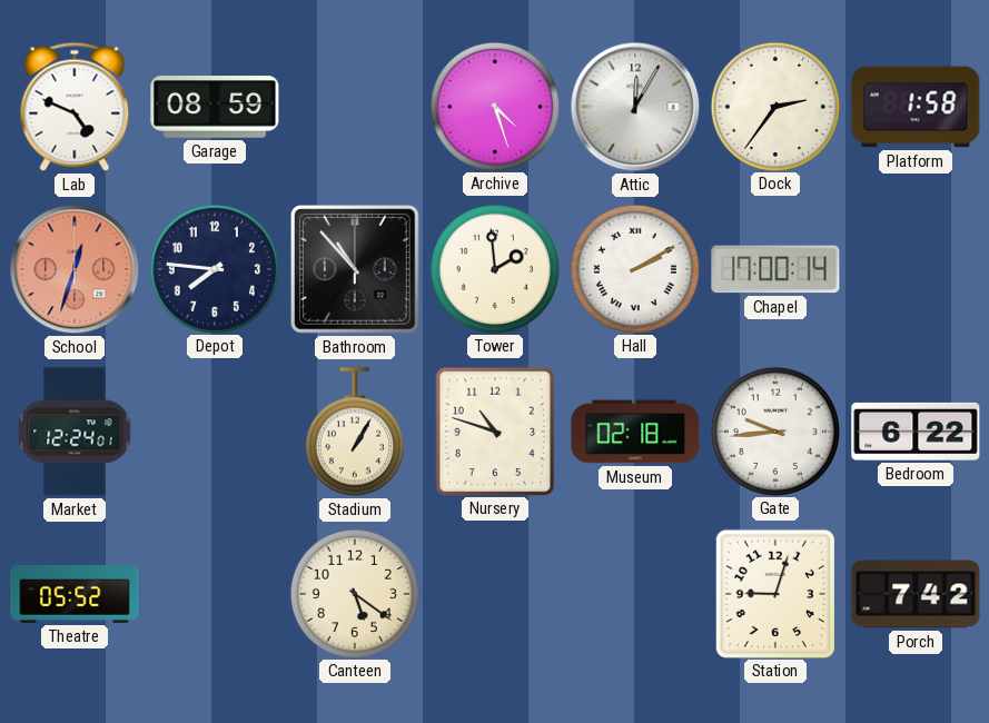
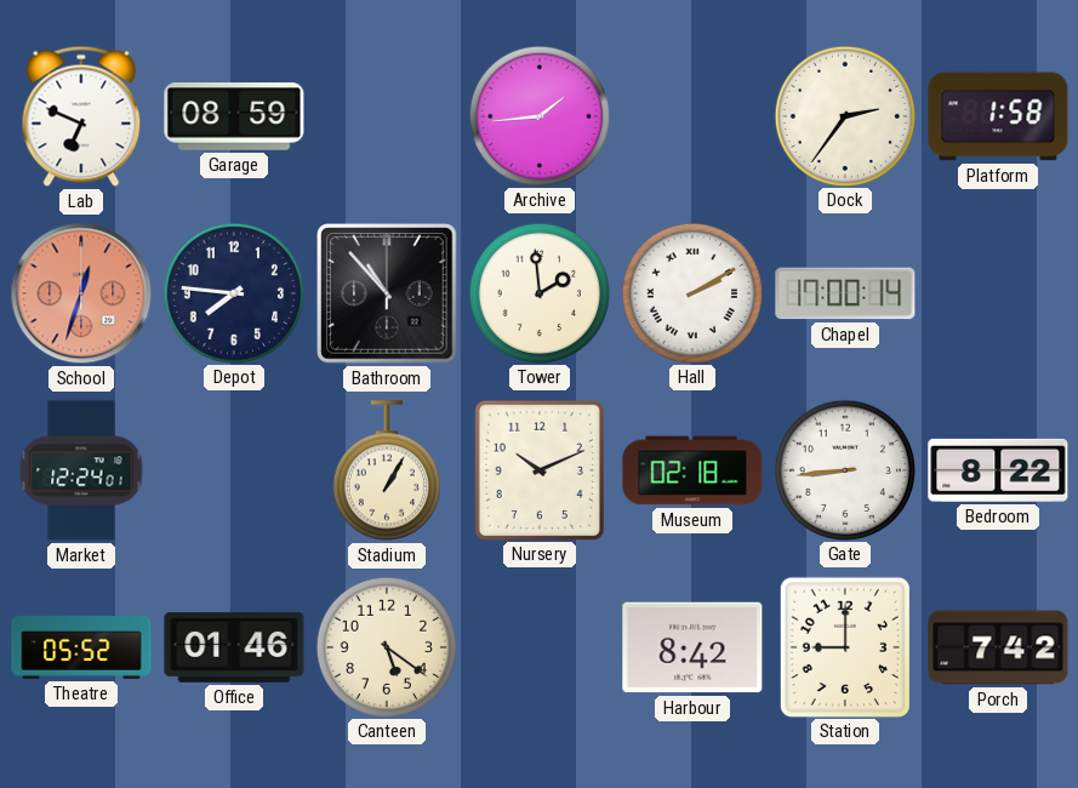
Lab: 4:49 -> 6:49
Archive: 4:27 -> 1:44
Attic: 12:05 -> none
Nursery: 10:48 -> 10:11
Gate: 9:44 -> 8:44
Bedroom: 6:22 -> 8:22
Office: none -> 01:46
Harbour: none -> 8:42
Station: 9:03 -> 9:00
